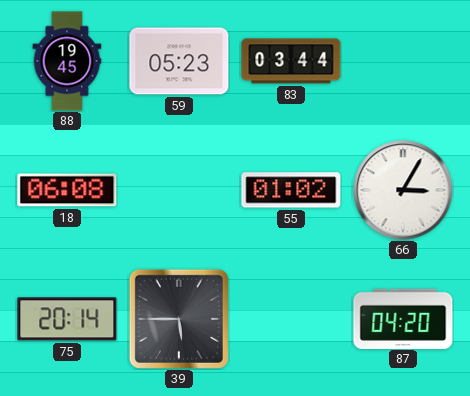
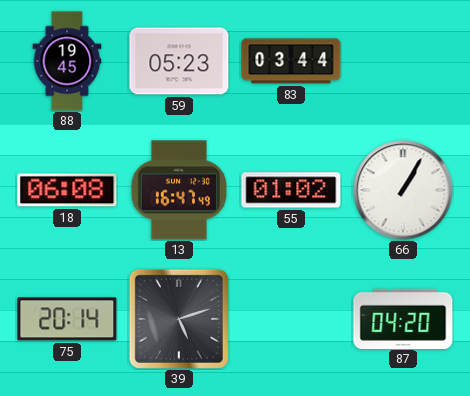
13: none -> 16:47
66: 3:05 -> 1:05
39: 5:45 -> 5:12
